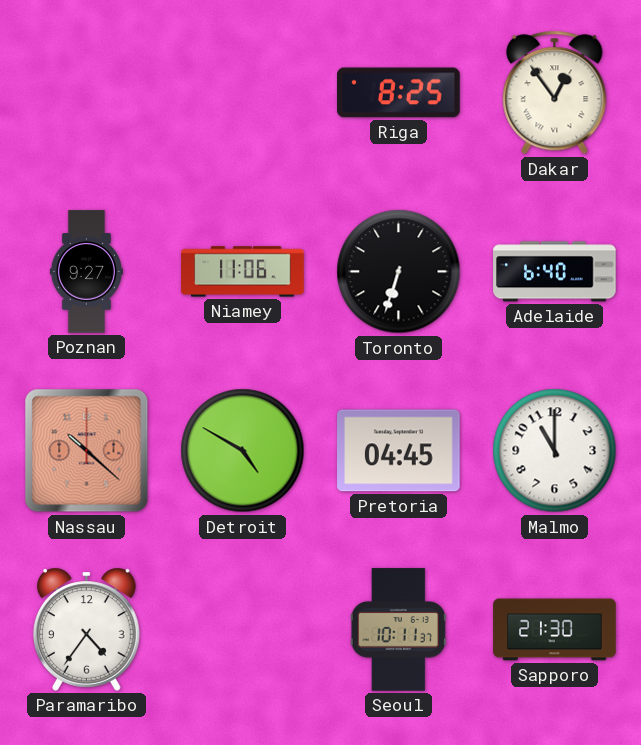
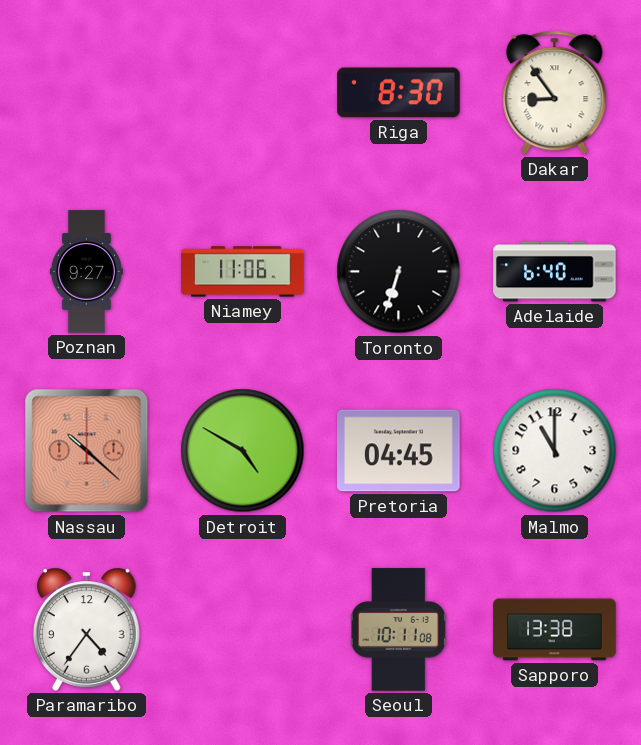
Riga: 8:25 -> 8:30
Dakar: 12:54 -> 8:54
Seoul: 10:11:37 -> 10:11:08
Sapporo: 21:30 -> 13:38
